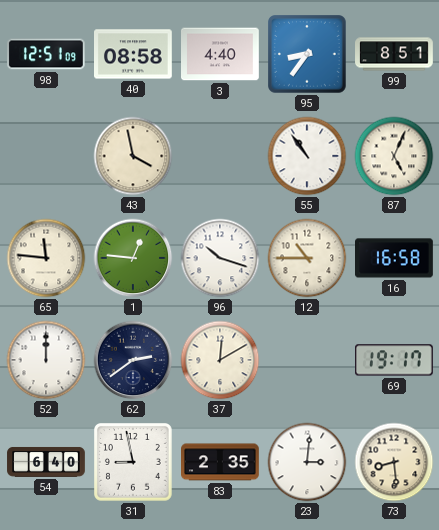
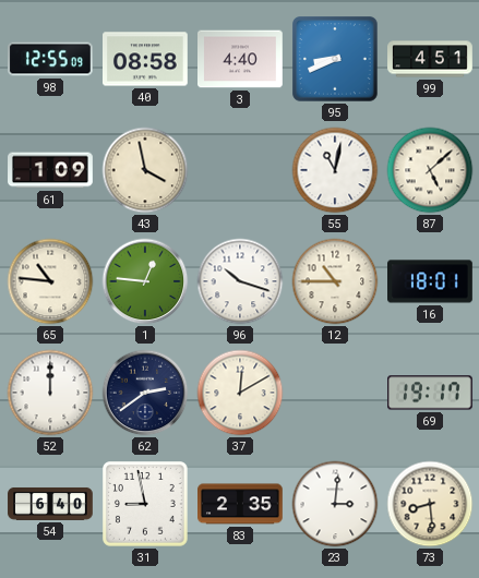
98: 12:51 -> 12:55
95: 8:36 -> 8:41
99: 8:51 -> 4:51
61: none -> 1:09
55: 10:54 -> 11:02
87: 5:04 -> 5:08
65: 11:46 -> 10:46
16: 16:58 -> 18:01
